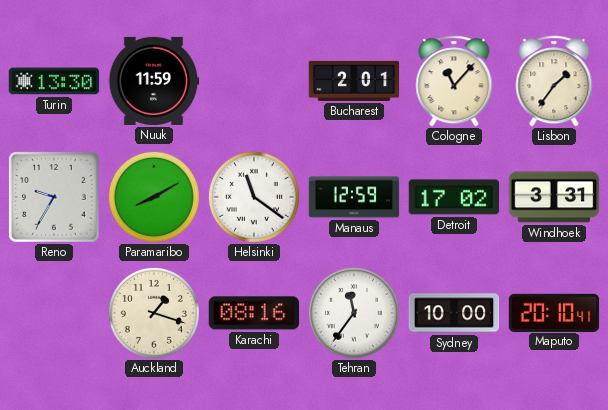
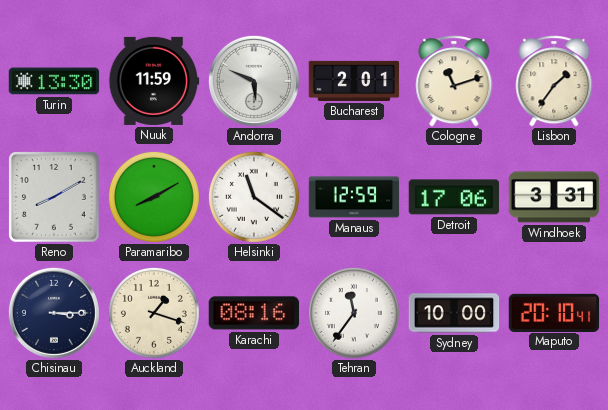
Andorra: none -> 5:49
Cologne: 11:07 -> 11:12
Reno: 9:35 -> 8:10
Detroit: 17:02 -> 17:06
Chisinau: none -> 3:15
